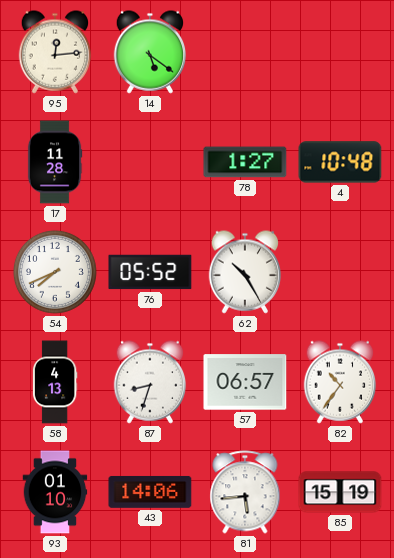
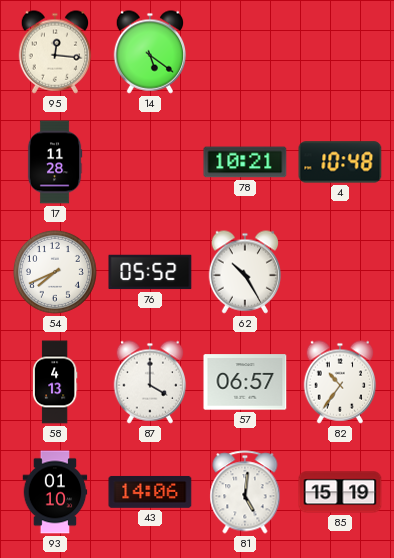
95: 12:14 -> 12:16
78: 1:27 -> 10:21
87: 8:33 -> 4:00
81: 5:44 -> 5:01
